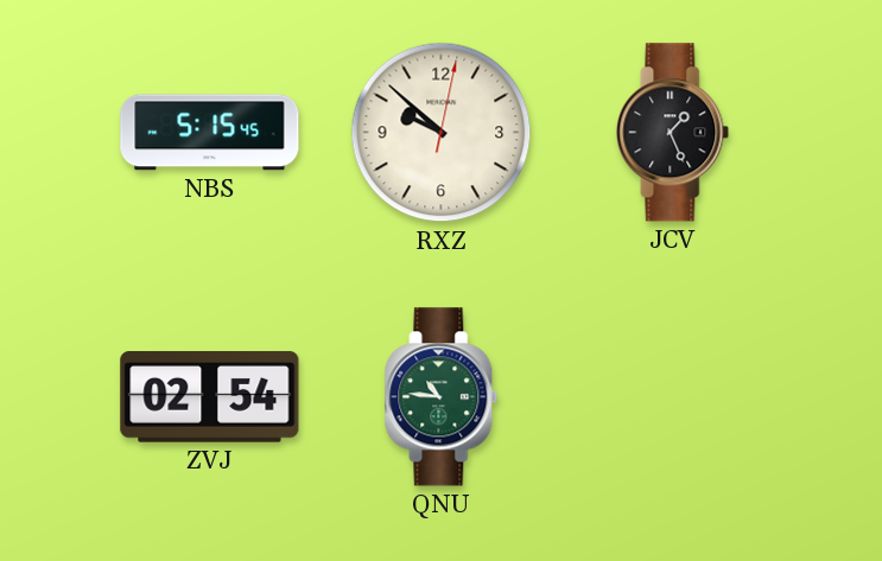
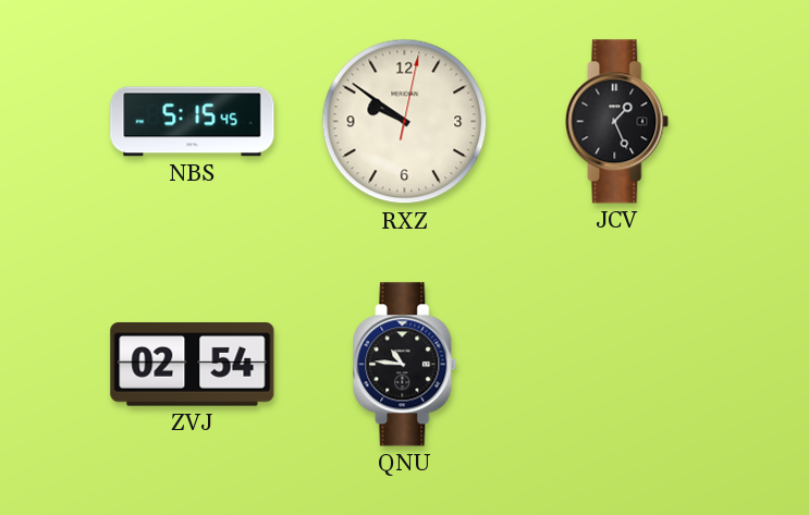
RXZ: 9:52 -> 9:51
QNU dial: green -> black
